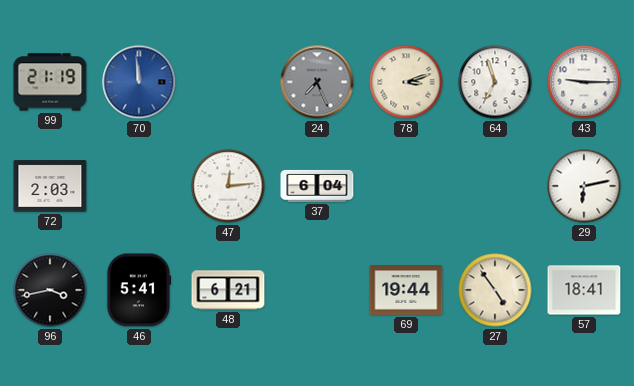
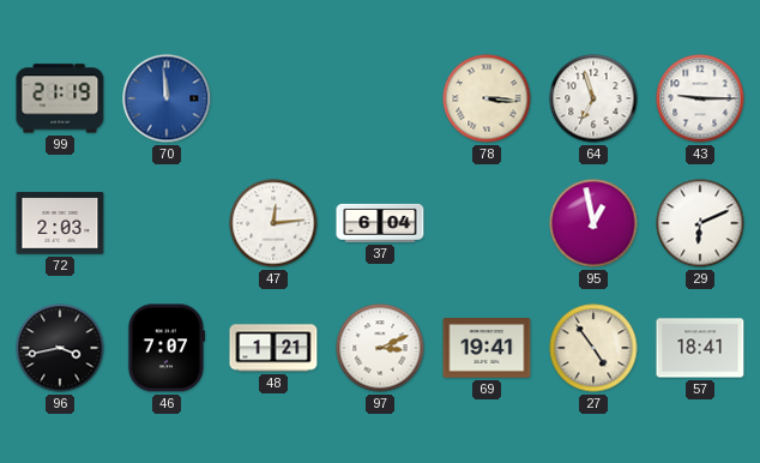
24: 7:26 -> none
78: 3:12 -> 3:16
95: none -> 12:58
29: 6:13 -> 6:11
46: 5:41 -> 7:07
48: 6:21 -> 1:21
97: none -> 3:11
69: 19:44 -> 19:41
